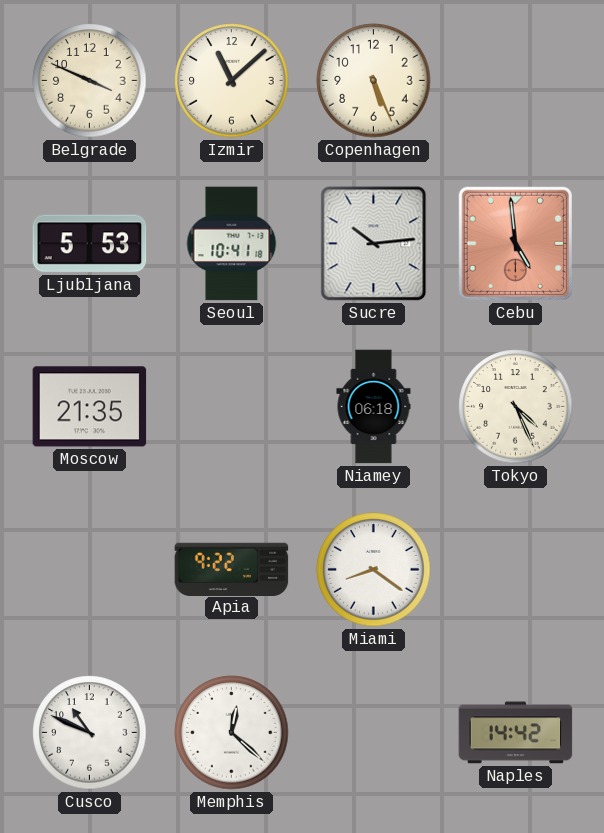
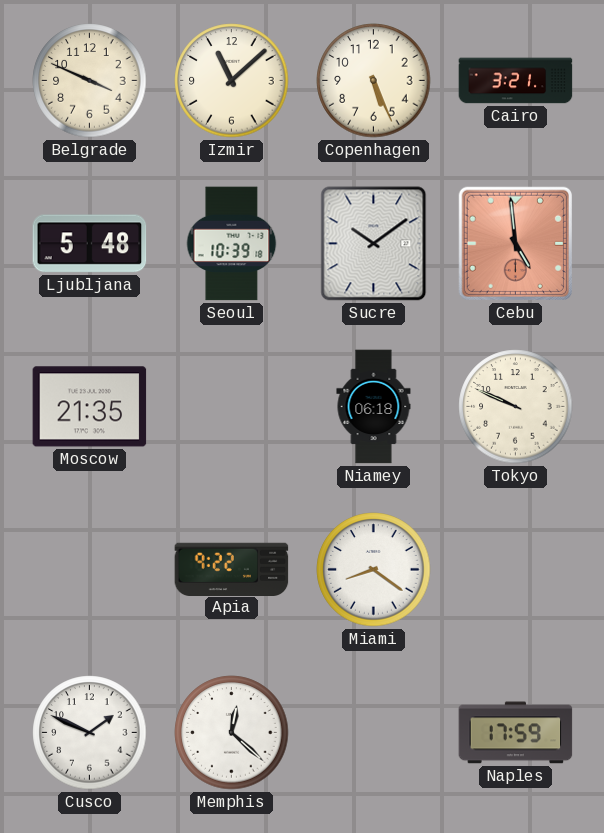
Cairo: none -> 3:21
Ljubljana: 5:53 -> 5:48
Seoul: 10:41 -> 10:39
Sucre: 10:14 -> 10:09
Tokyo: 4:26 -> 9:49
Cusco: 10:49 -> 1:49
Naples: 14:42 -> 17:59
